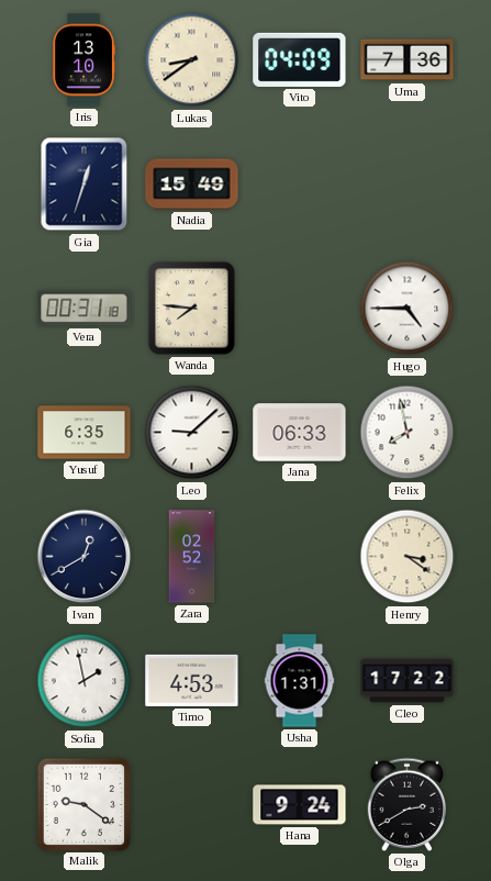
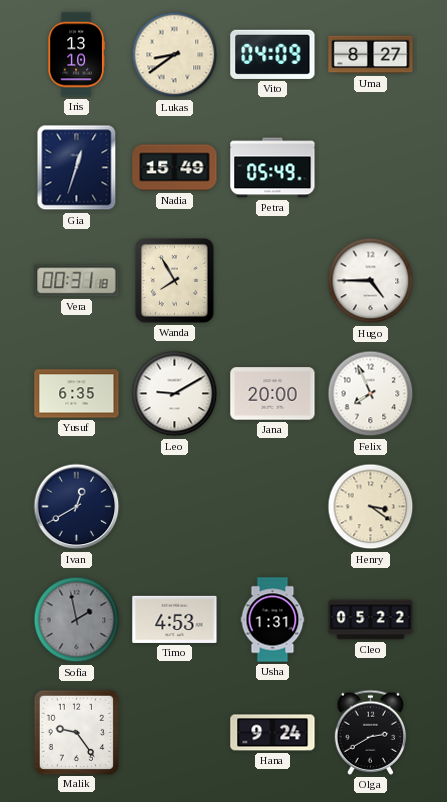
Uma: 7:36 -> 8:27
Petra: none -> 05:49
Wanda: 7:46 -> 7:55
Leo: 9:08 -> 9:10
Jana: 06:33 -> 20:00
Felix: 7:58 -> 7:56
Zara: 02:52 -> none
Sofia dial: white -> grey
Cleo: 17:22 -> 05:22
Malik: 9:21 -> 9:24
